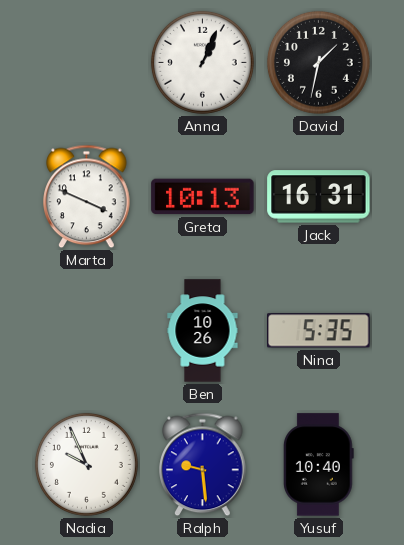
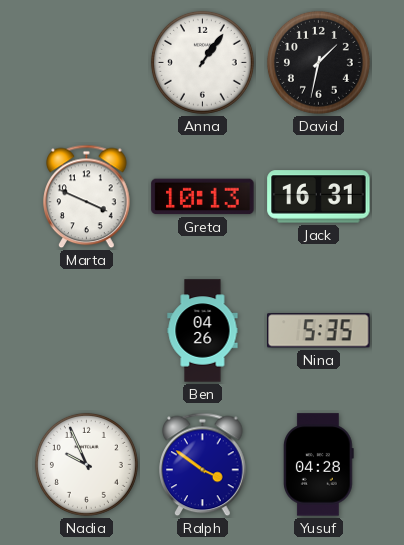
Anna: 1:04 -> 1:06
Ben: 10:26 -> 04:26
Ralph: 9:29 -> 3:51
Yusuf: 10:40 -> 04:28
